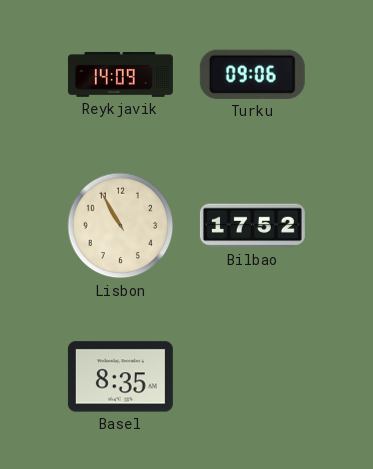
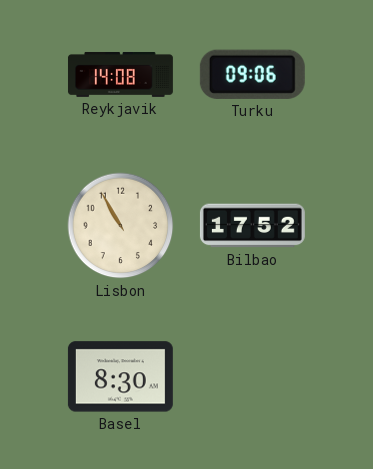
Reykjavik: 14:09 -> 14:08
Basel: 8:35 -> 8:30
